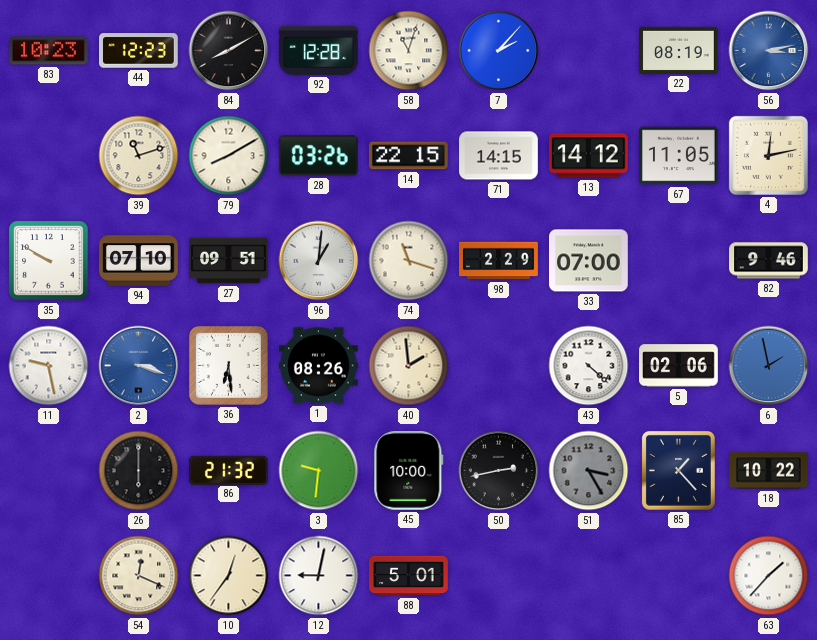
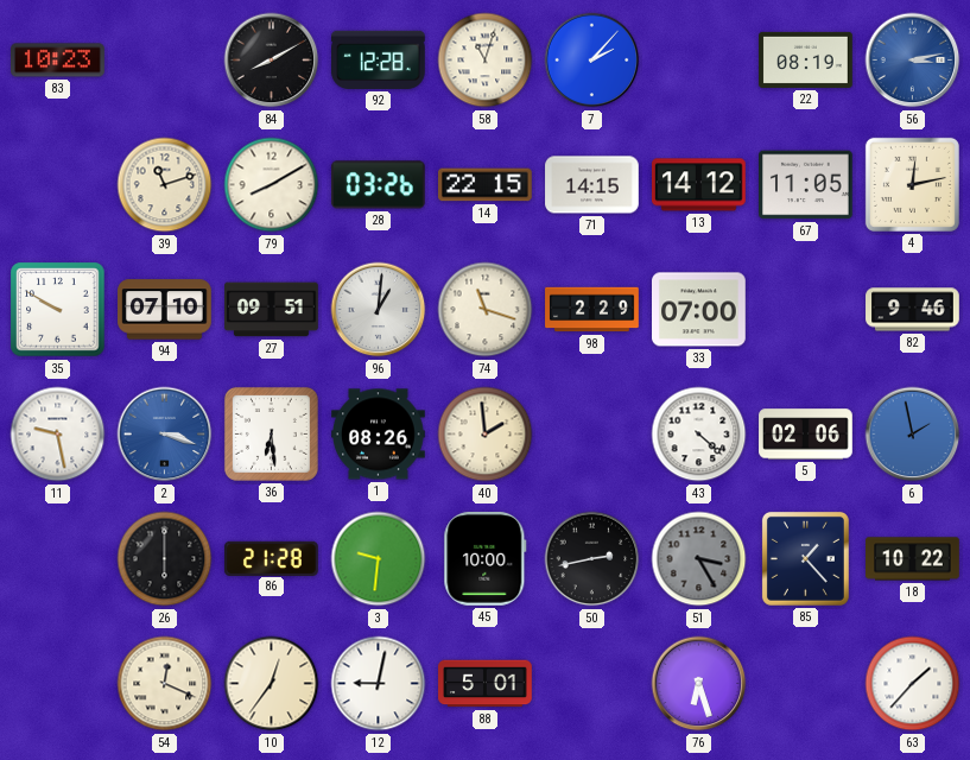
44: 12:23 -> none
86: 21:32 -> 21:28
76: none -> 6:27
